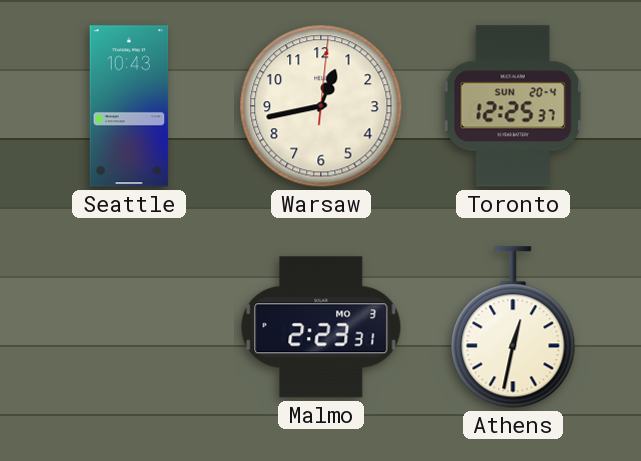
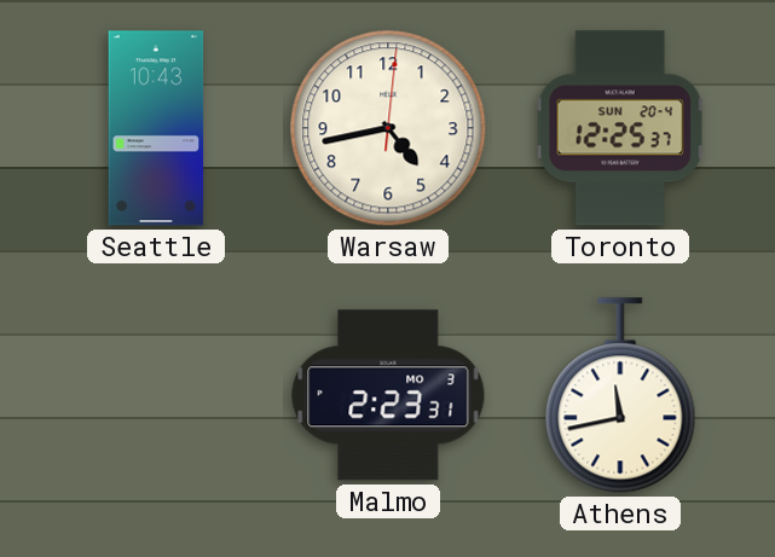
Warsaw: 12:43 -> 4:43
Athens: 12:32 -> 11:43
